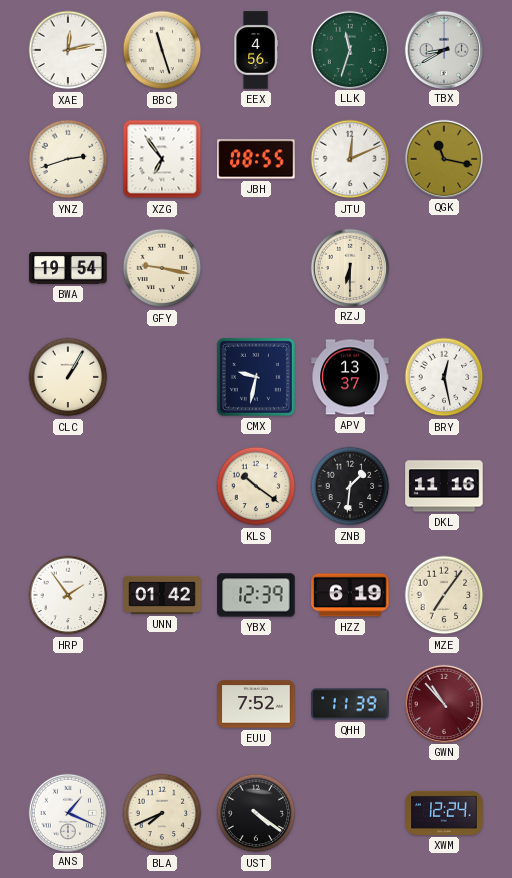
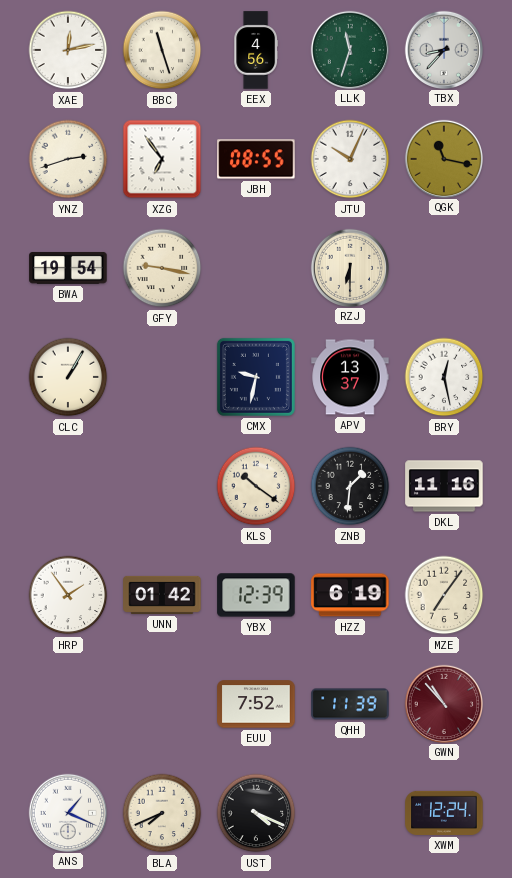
TBX: 8:40 -> 8:37
JTU: 12:11 -> 10:04
UST: 4:21 -> 4:19
